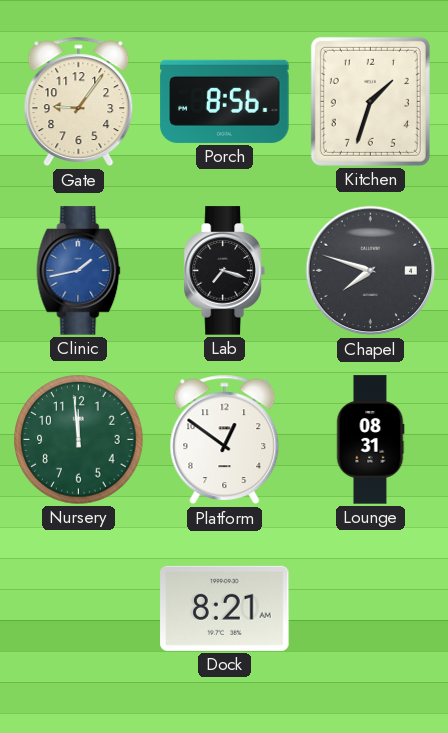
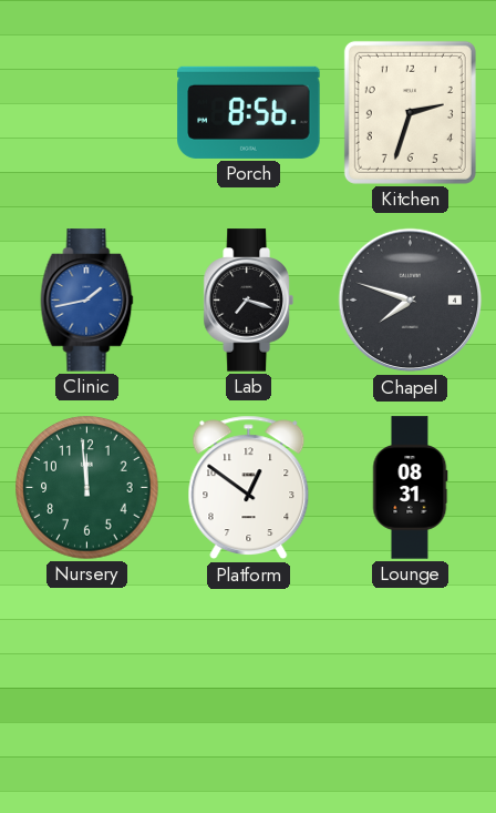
Gate: 9:06 -> none
Kitchen: 1:33 -> 2:33
Dock: 8:21 -> none
